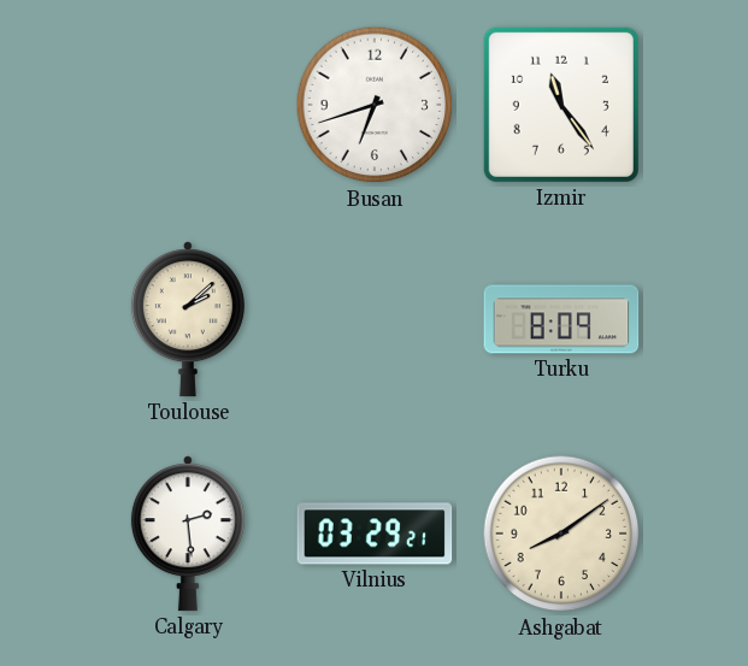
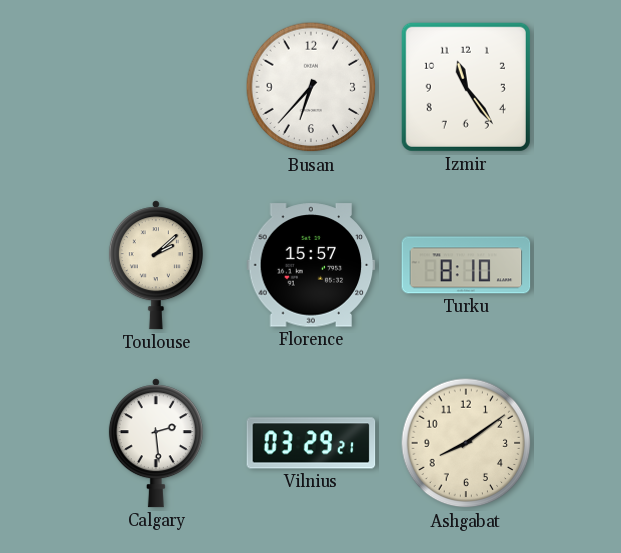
Busan: 6:42 -> 6:37
Florence: none -> 15:57
Turku: 8:09 -> 8:10
